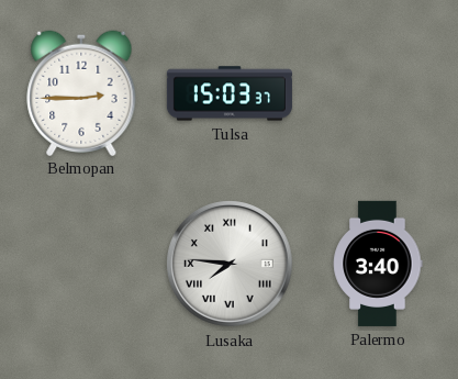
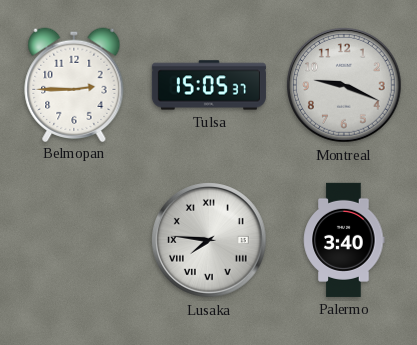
Tulsa: 15:03 -> 15:05
Montreal: none -> 9:19
